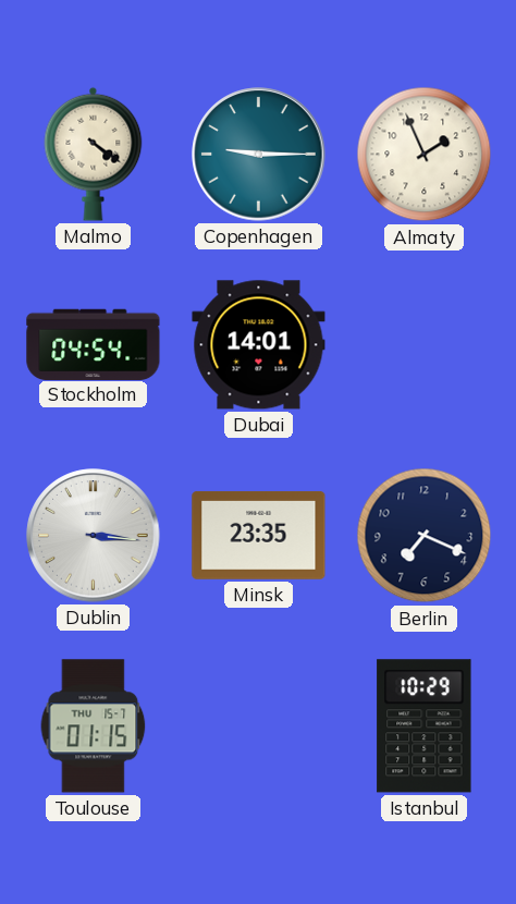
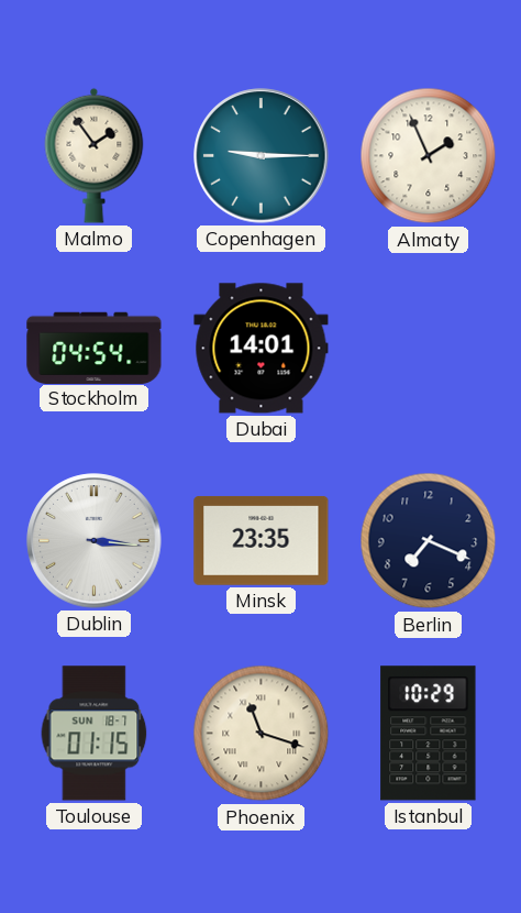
Malmo: 4:21 -> 1:54
Toulouse date: THU 15-7 -> SUN 18-7
Phoenix: none -> 11:18
